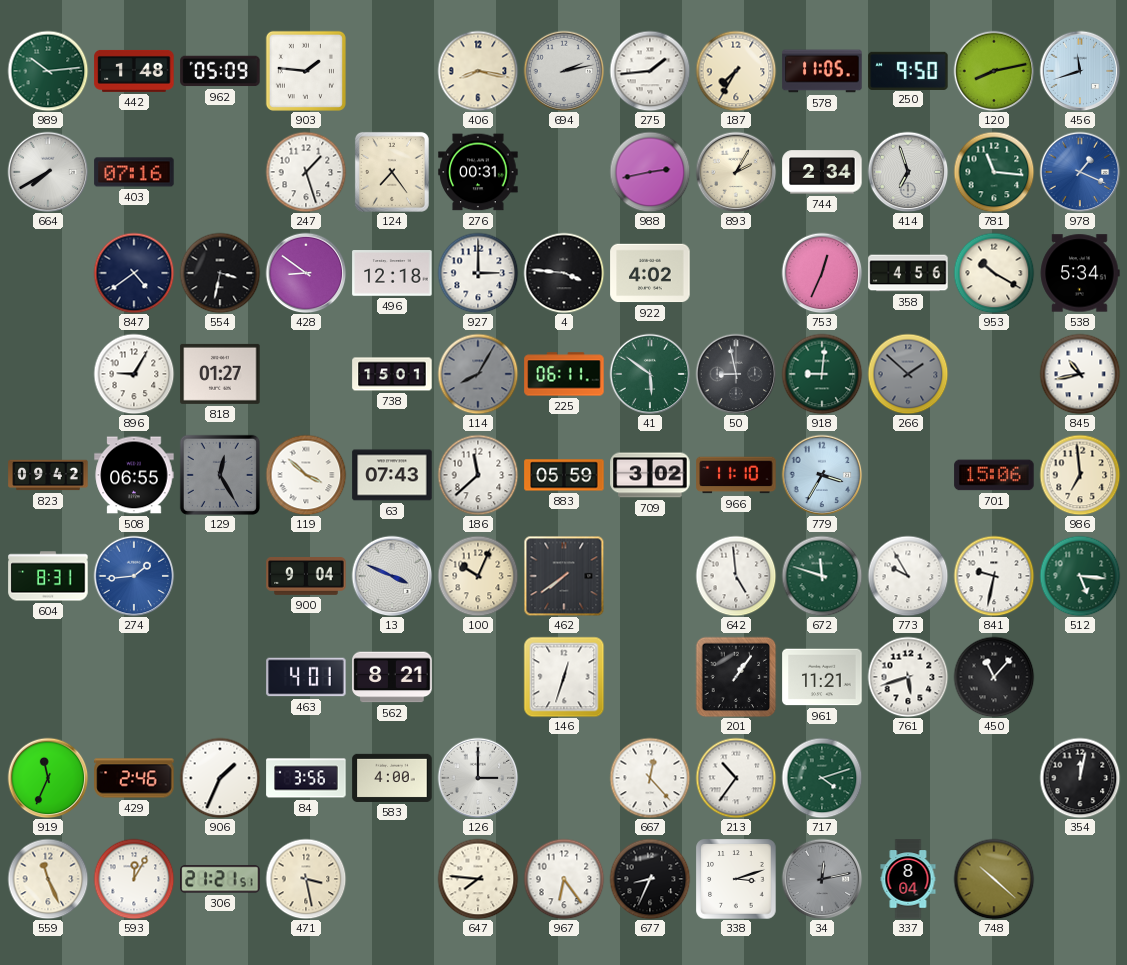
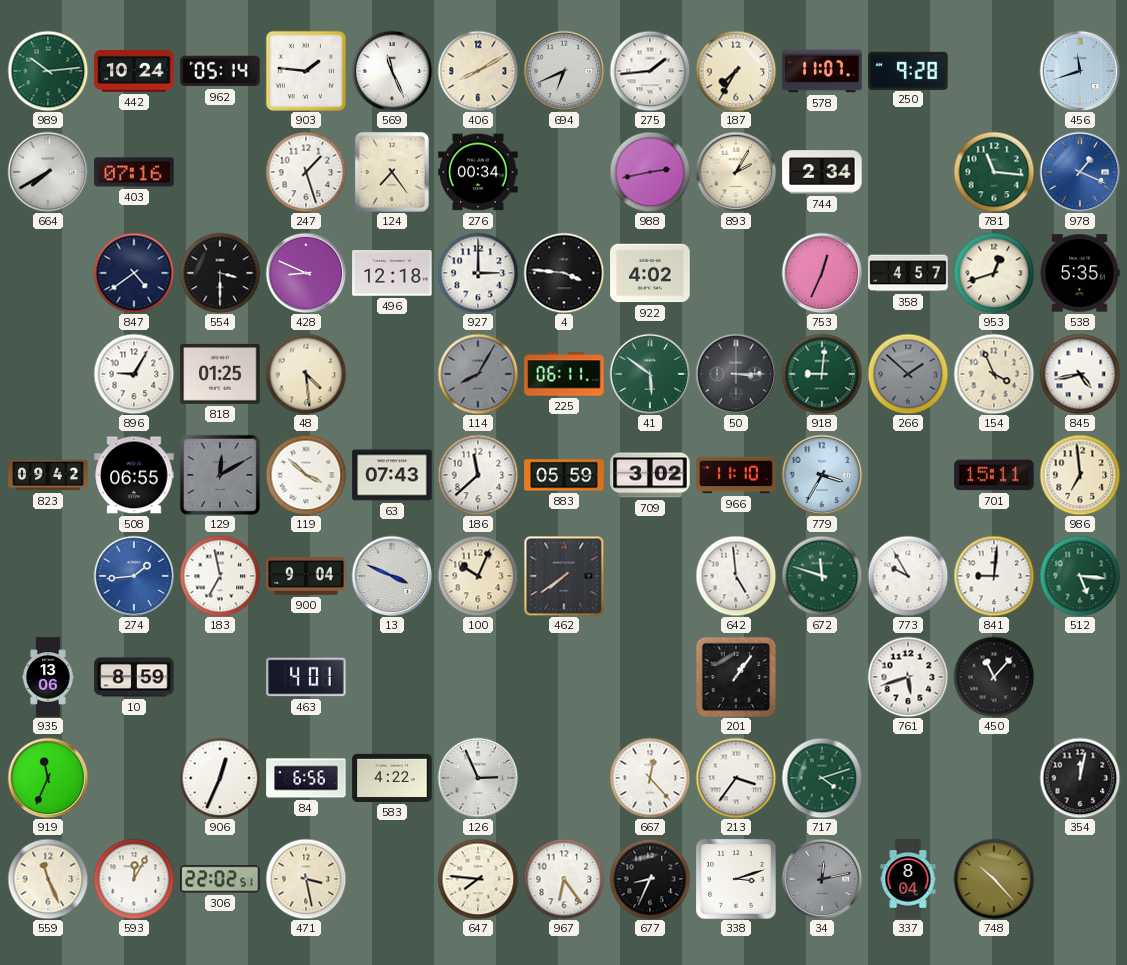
442: 1:48 -> 10:24
962: 05:09 -> 05:14
569: none -> 11:26
406: 8:17 -> 8:10
694: 2:13 -> 6:41
578: 11:05 -> 11:07
250: 9:50 -> 9:28
120: 8:13 -> none
276: 00:31 -> 00:34
414: 6:57 -> none
554: 3:32 -> 3:30
428: 8:51 -> 8:49
358: 4:56 -> 4:57
953: 10:20 -> 12:42
538: 5:34 -> 5:35
818: 01:27 -> 01:25
48: none -> 4:29
738: 15:01 -> none
50: 8:58 -> 3:15
154: none -> 3:56
845: 10:43 -> 4:43
129: 12:25 -> 12:10
701: 15:06 -> 15:11
604: 8:31 -> none
183: none -> 6:58
841: 9:32 -> 9:01
935: none -> 13:06
10: none -> 8:59
562: 8:21 -> none
146: 12:33 -> none
961: 11:21 -> none
429: 2:46 -> none
906: 1:34 -> 12:34
84: 3:56 -> 6:56
583: 4:00 -> 4:22
126: 3:00 -> 2:56
213: 10:36 -> 3:36
306: 21:21 -> 22:02
748: 10:22 -> 10:23
